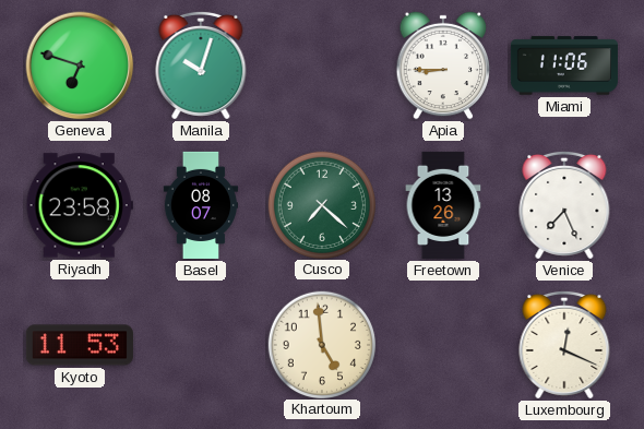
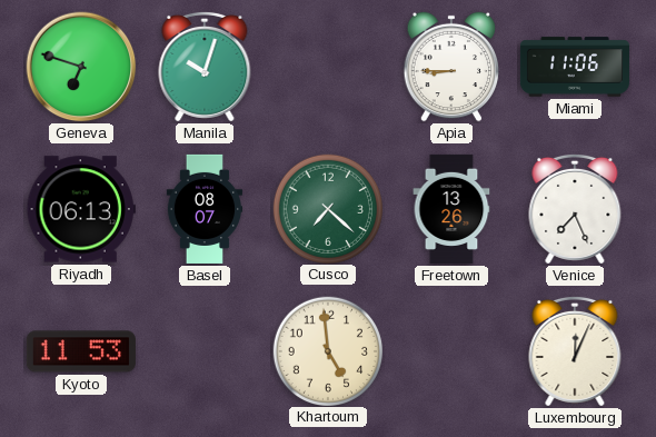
Riyadh: 23:58 -> 06:13
Luxembourg: 12:19 -> 12:04
